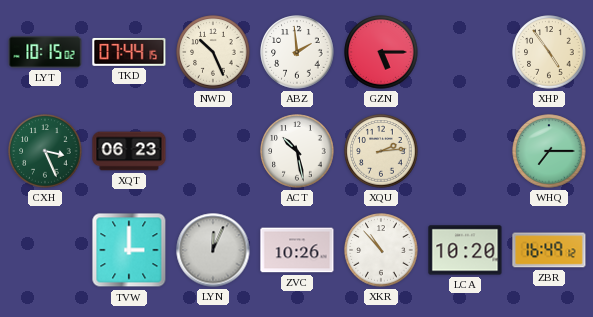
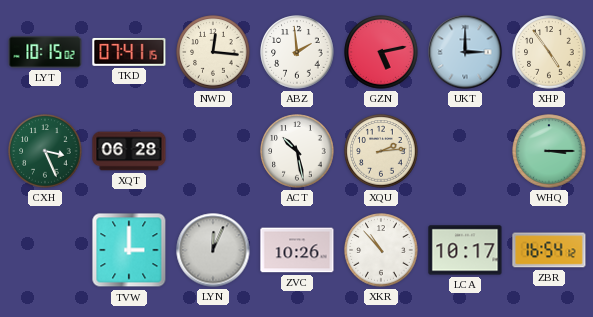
TKD: 07:44 -> 07:41
NWD: 10:26 -> 12:16
GZN: 5:15 -> 5:13
UKT: none -> 3:00
XQT: 06:23 -> 06:28
WHQ: 7:15 -> 3:15
LCA: 10:20 -> 10:17
ZBR: 16:49 -> 16:54
